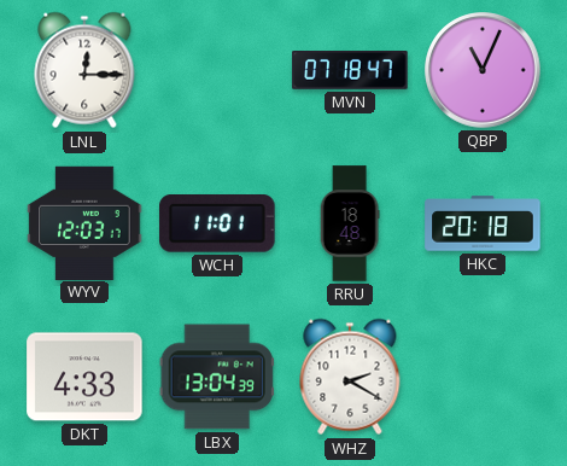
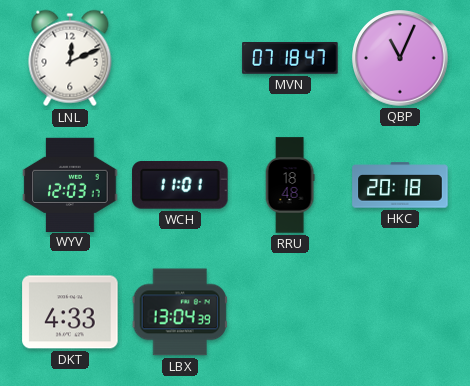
LNL: 12:15 -> 12:11
WHZ: 2:20 -> none
